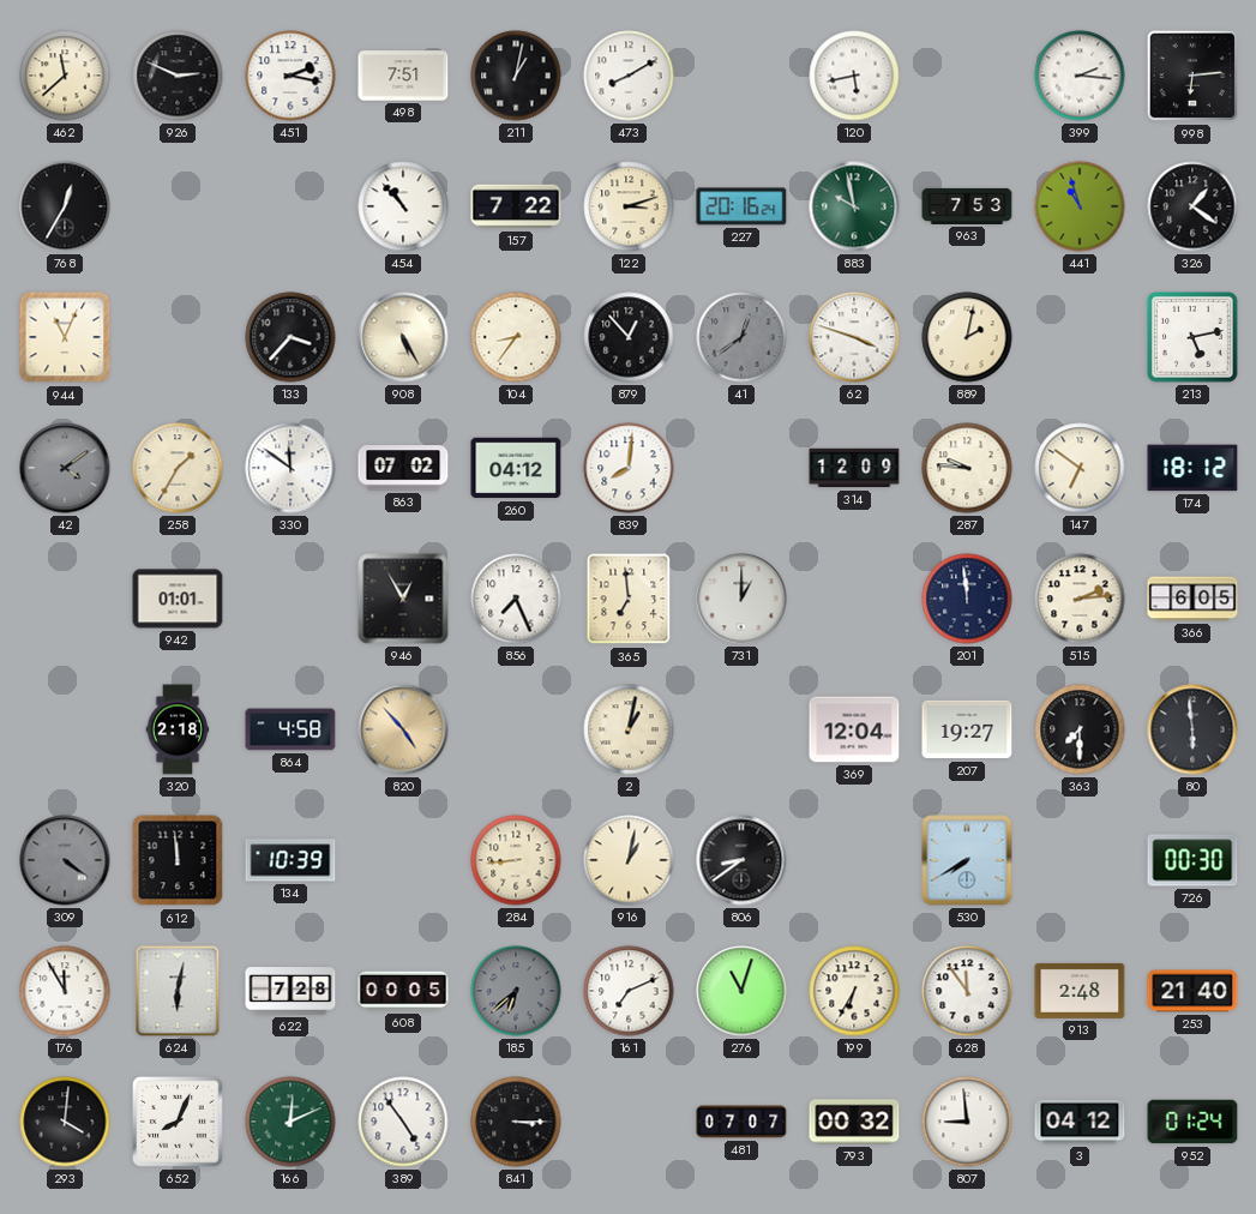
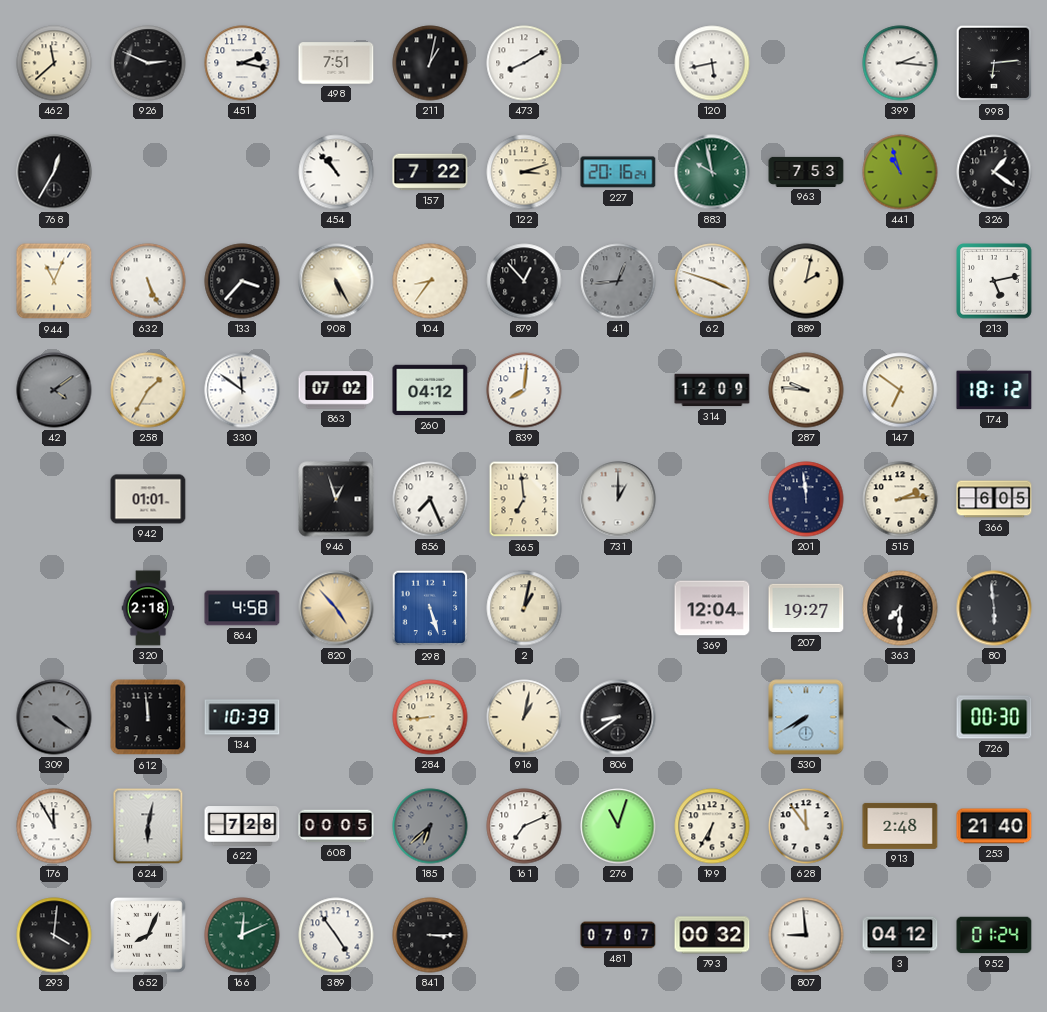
632: none -> 5:26
41: 12:39 -> 12:44
946: 12:55 -> 12:57
298: none -> 5:27
